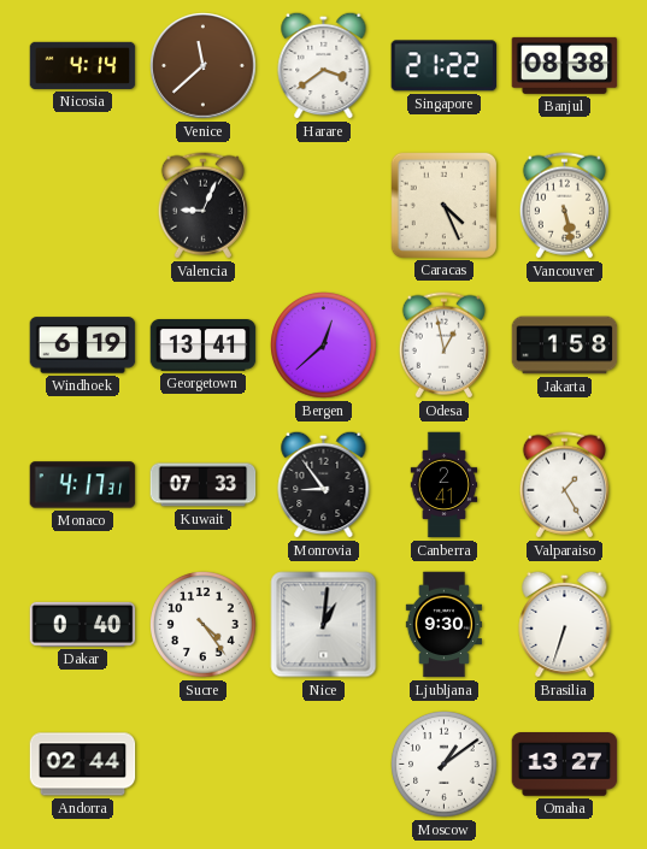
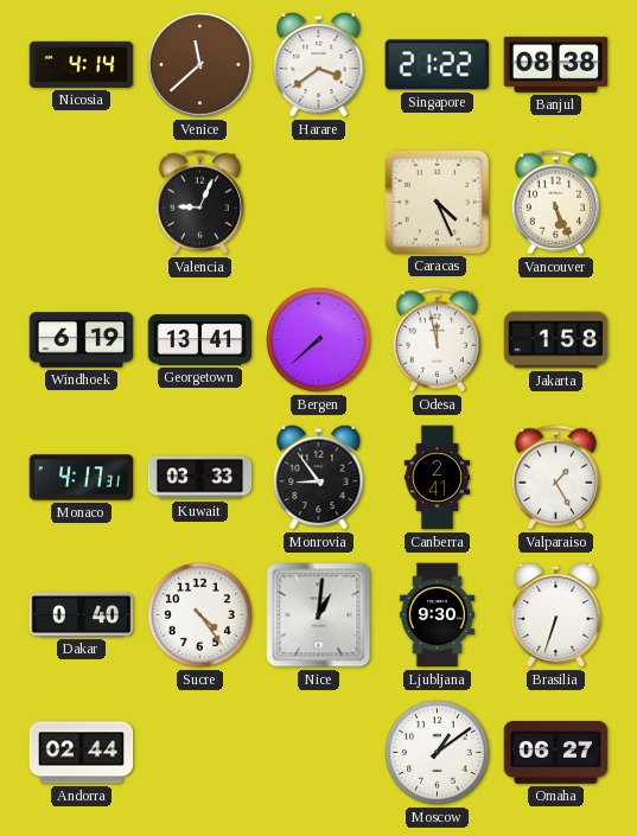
Vancouver: 5:28 -> 5:26
Bergen: 12:38 -> 7:38
Odesa: 12:58 -> 11:58
Kuwait: 07:33 -> 03:33
Omaha: 13:27 -> 06:27
